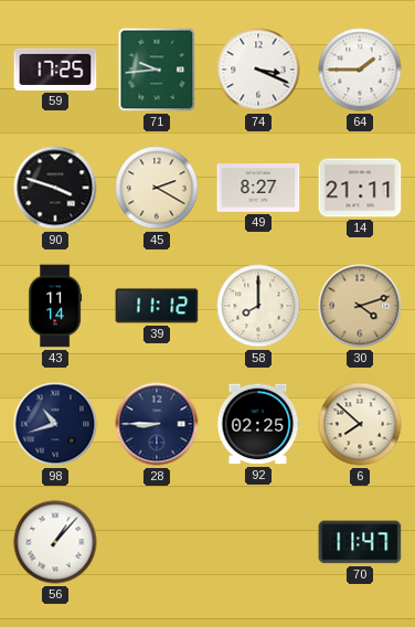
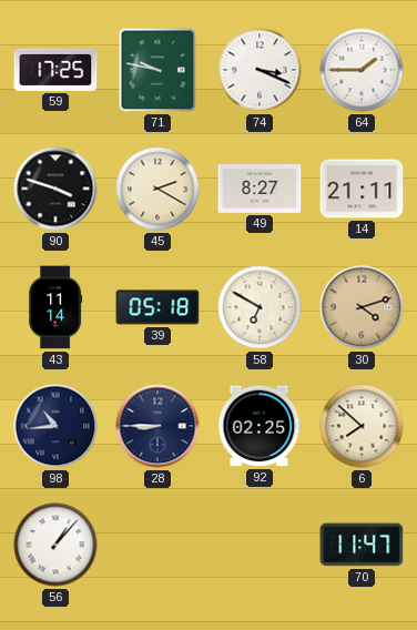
71: 9:44 -> 9:47
39: 11:12 -> 05:18
58: 8:00 -> 6:50
98: 10:42 -> 10:44
